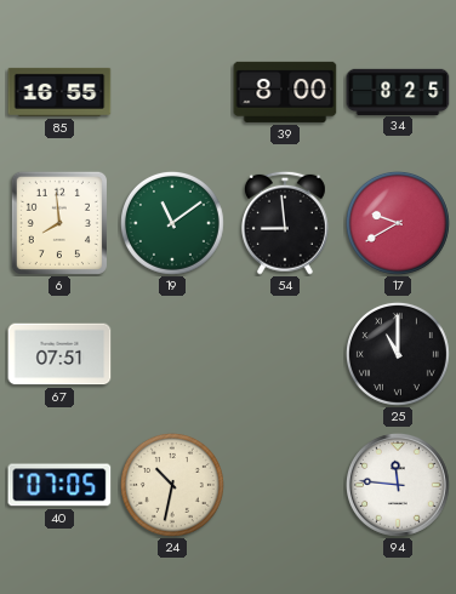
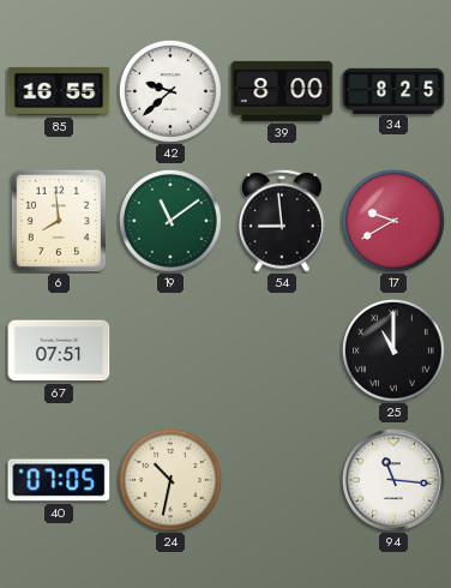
42: none -> 9:38
94: 11:46 -> 11:16
